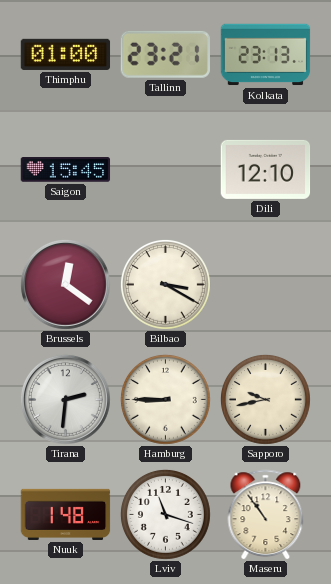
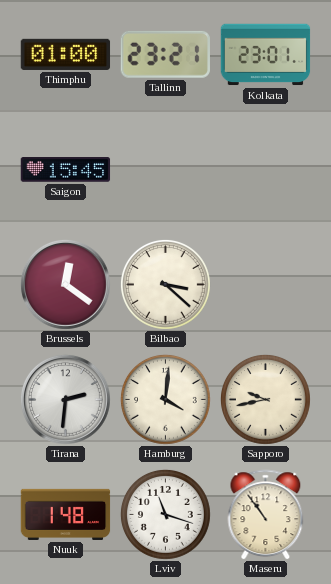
Kolkata: 23:13 -> 23:01
Dili: 12:10 -> none
Bilbao: 3:20 -> 3:22
Hamburg: 8:45 -> 4:01
